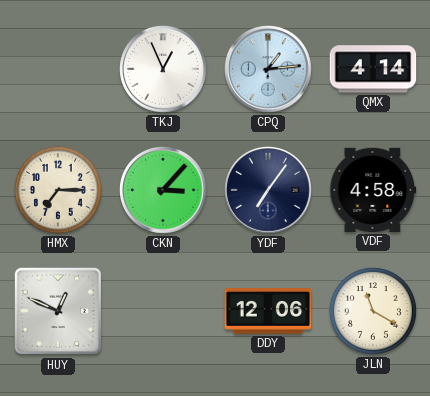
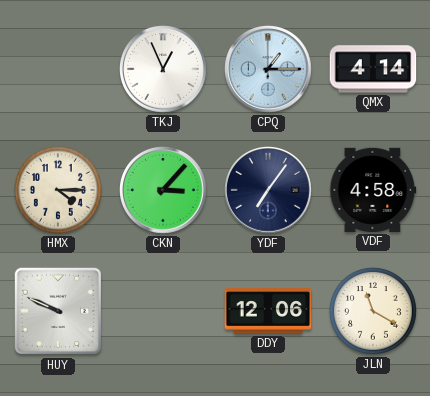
CPQ: 1:14 -> 1:15
HMX: 7:15 -> 4:15
HUY: 12:49 -> 9:49
